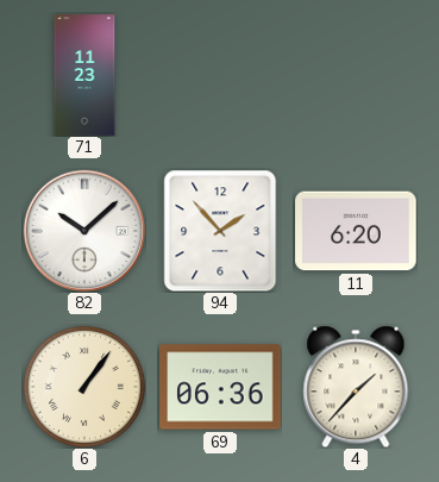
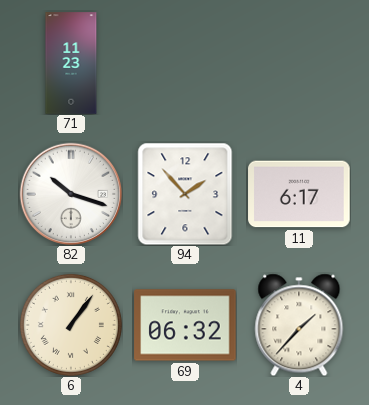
82: 10:08 -> 10:18
11: 6:20 -> 6:17
69: 06:36 -> 06:32
